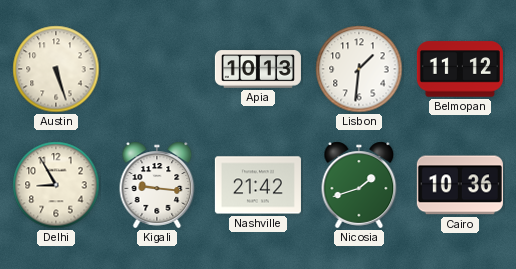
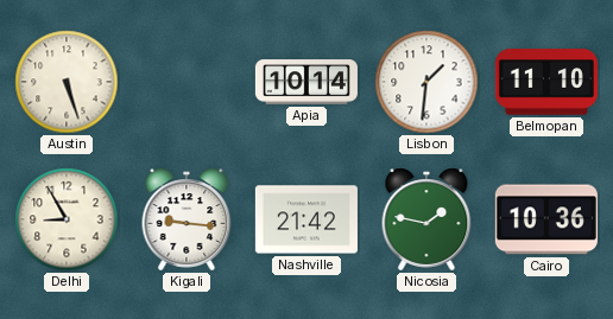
Apia: 10:13 -> 10:14
Belmopan: 11:12 -> 11:10
Nicosia: 1:42 -> 1:47
